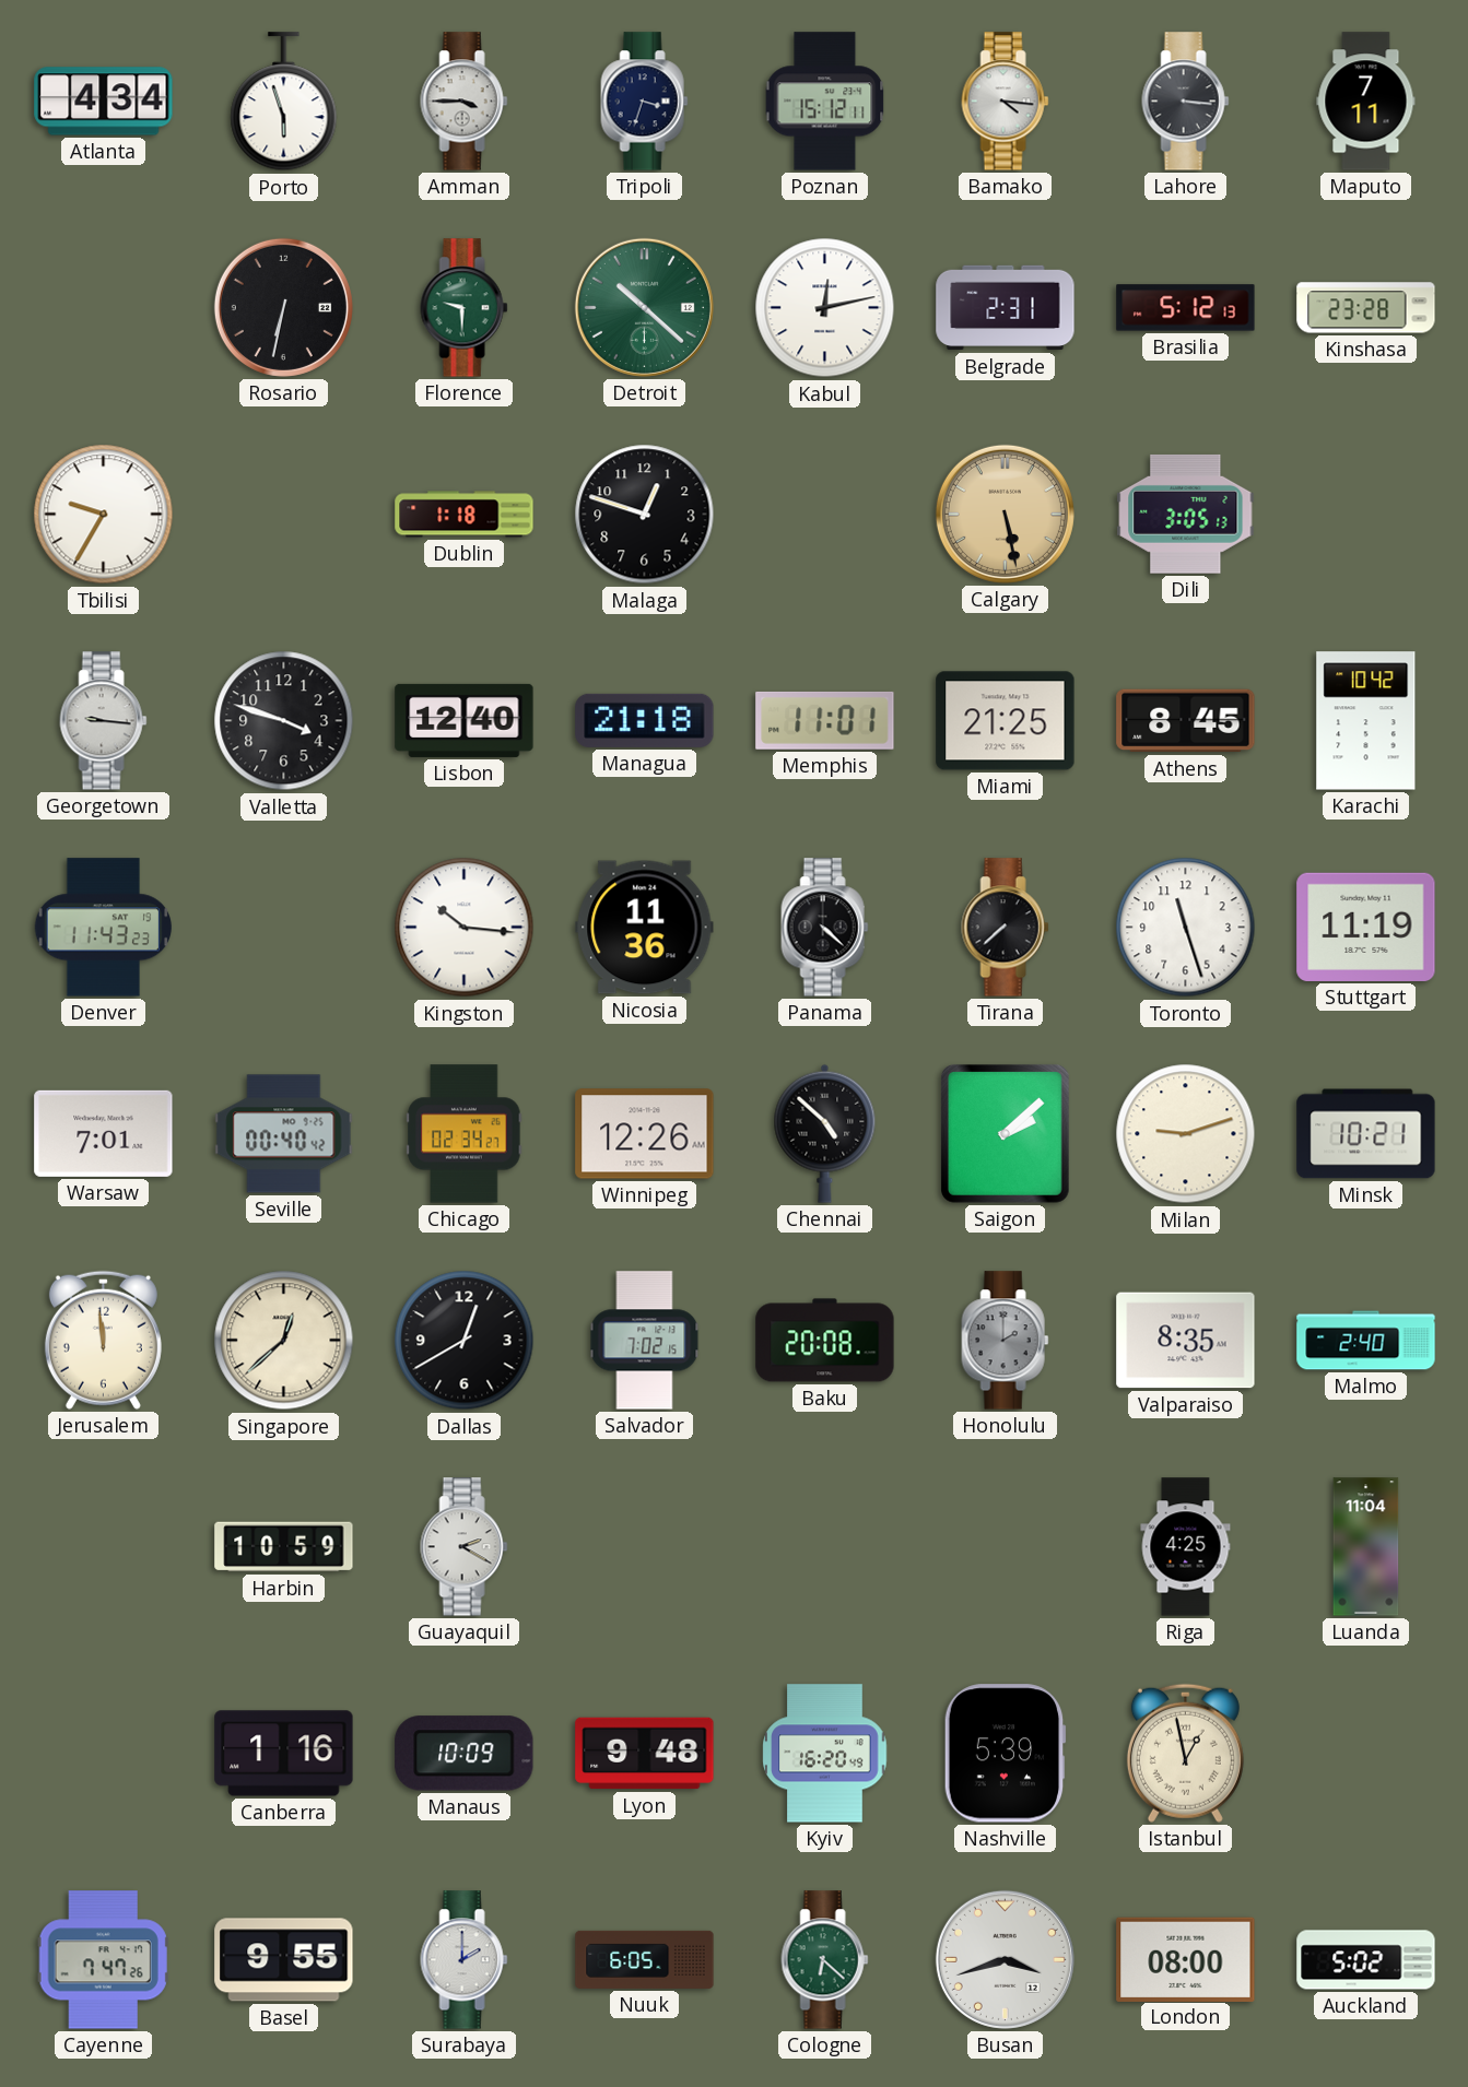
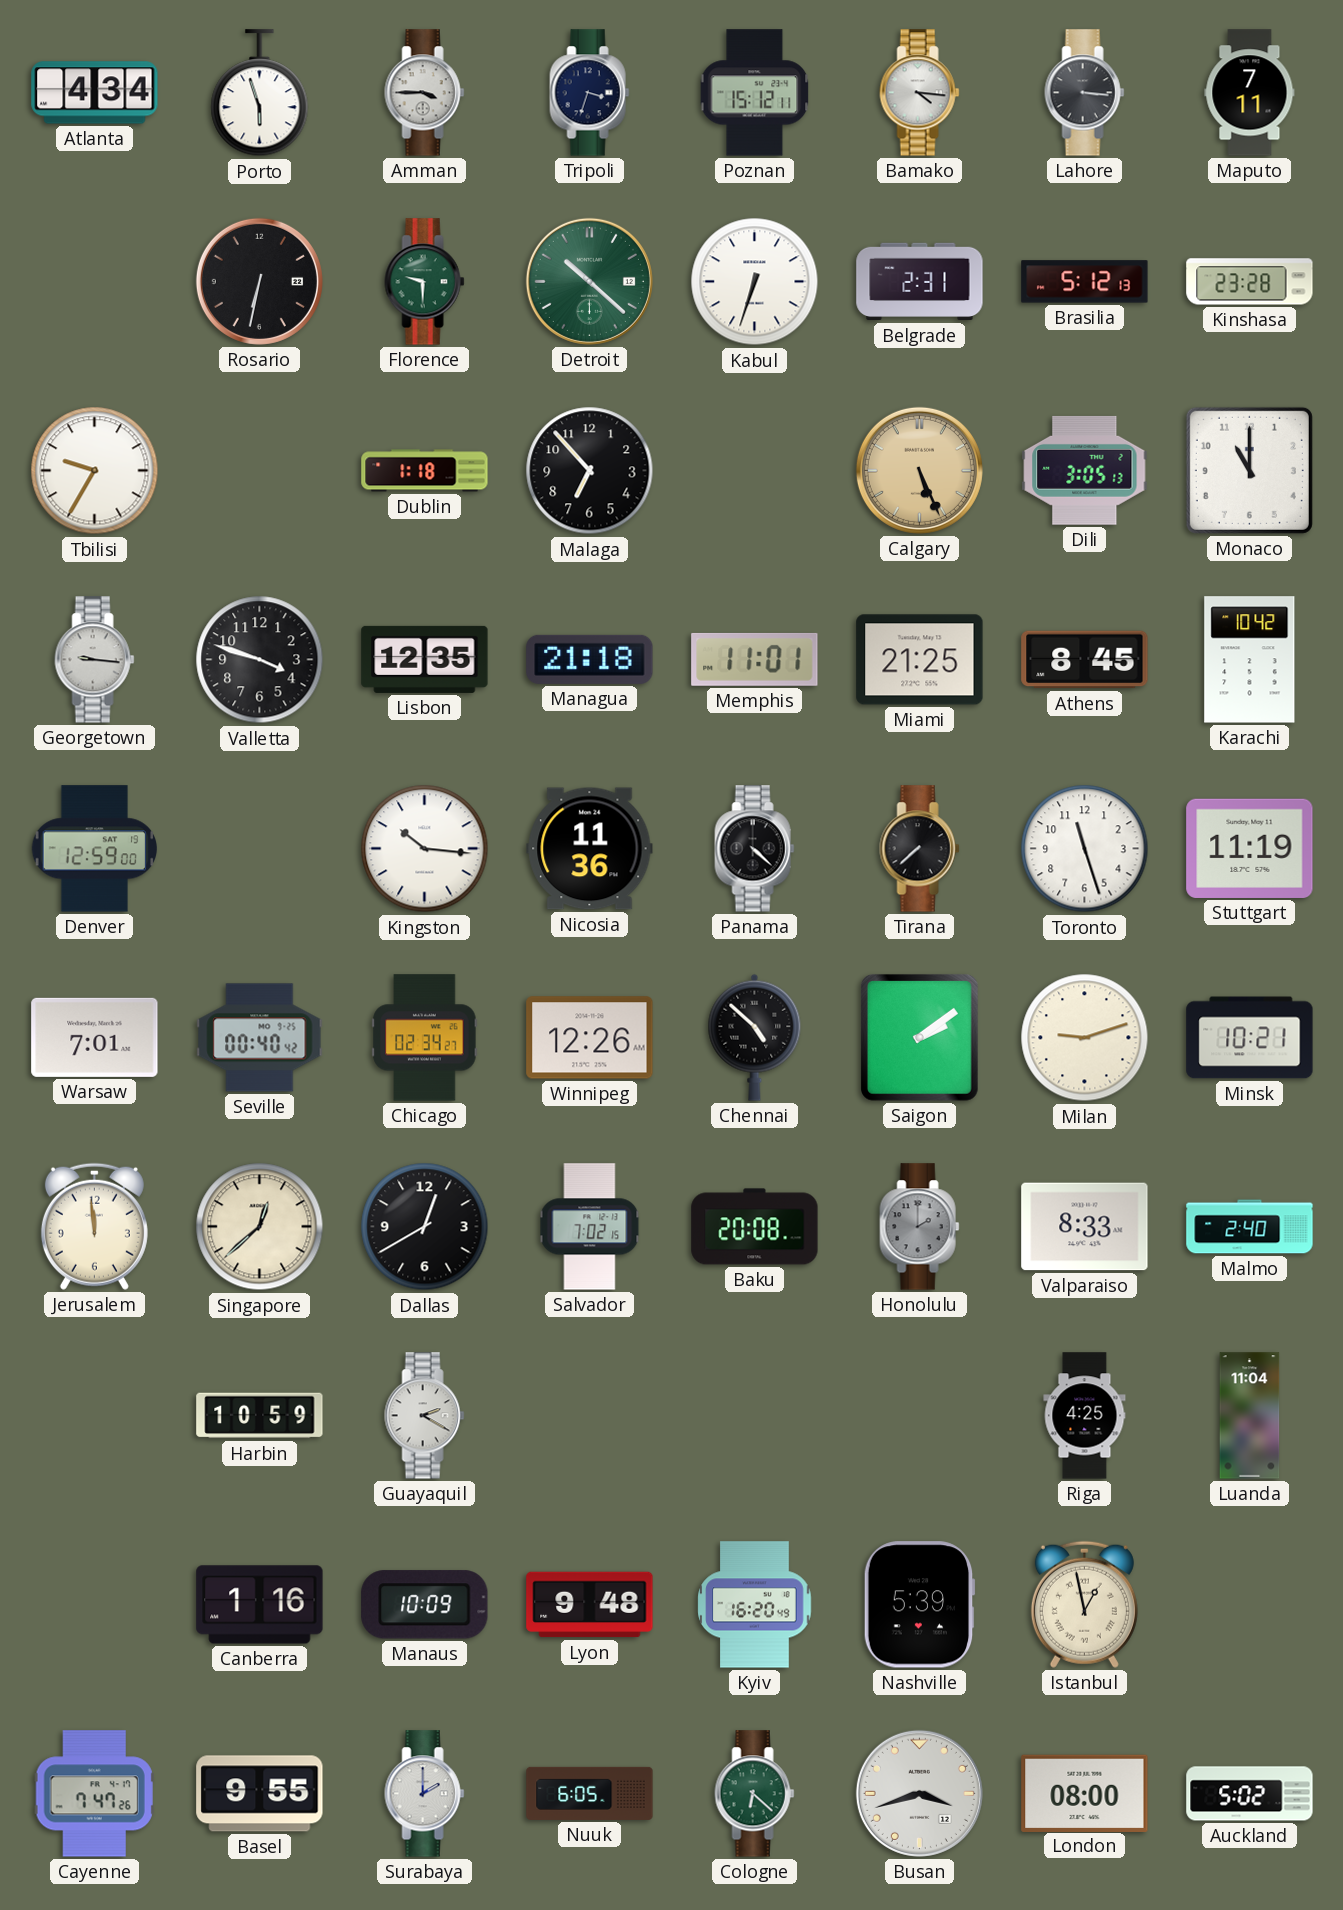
Kabul: 12:13 -> 6:33
Malaga: 12:48 -> 6:53
Calgary: 5:28 -> 5:26
Monaco: none -> 11:00
Lisbon: 12:40 -> 12:35
Denver: 11:43 -> 12:59
Saigon: 2:08 -> 2:09
Valparaiso: 8:35 -> 8:33
